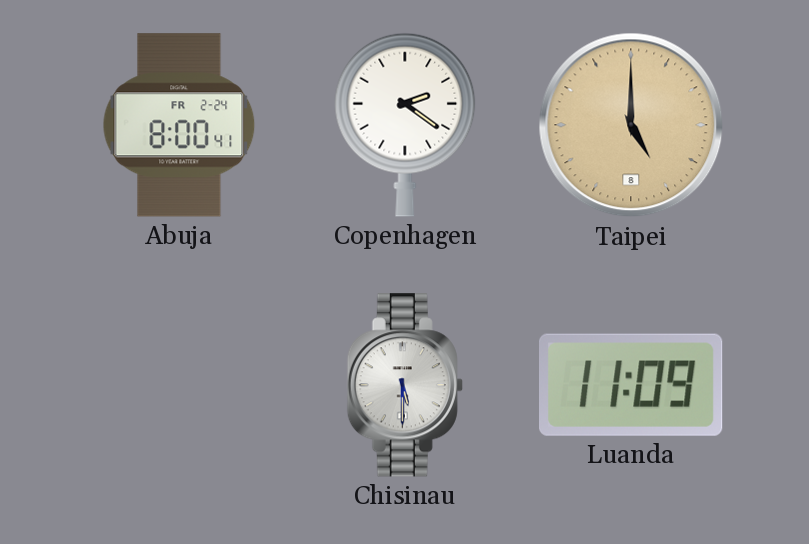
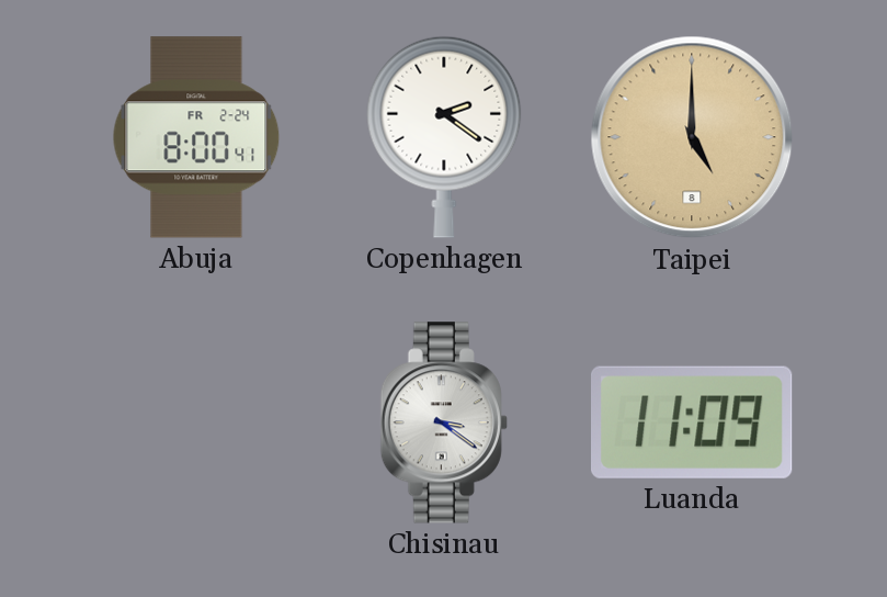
Chisinau: 5:30 -> 3:21
